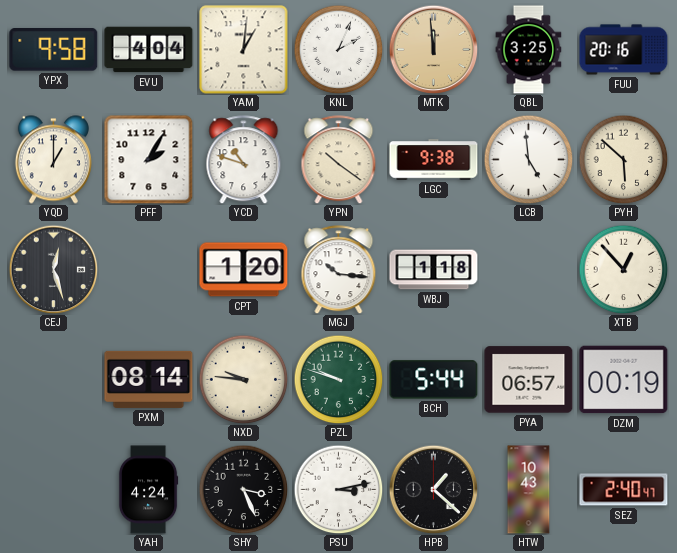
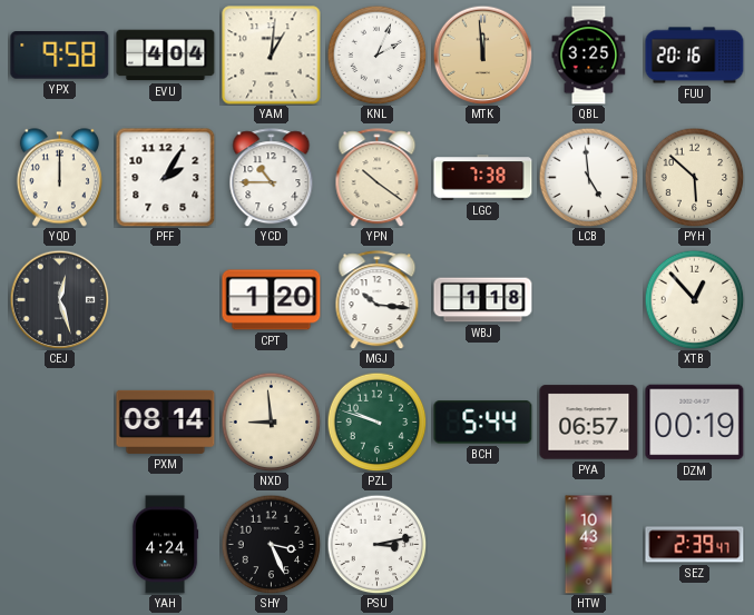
YQD: 1:00 -> 12:00
YCD: 10:48 -> 10:45
LGC: 9:38 -> 7:38
NXD: 9:46 -> 8:59
HPB: 1:22 -> none
SEZ: 2:40 -> 2:39
